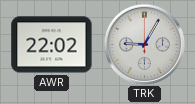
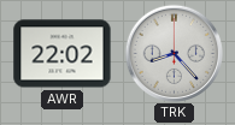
TRK: 9:05 -> 8:23
